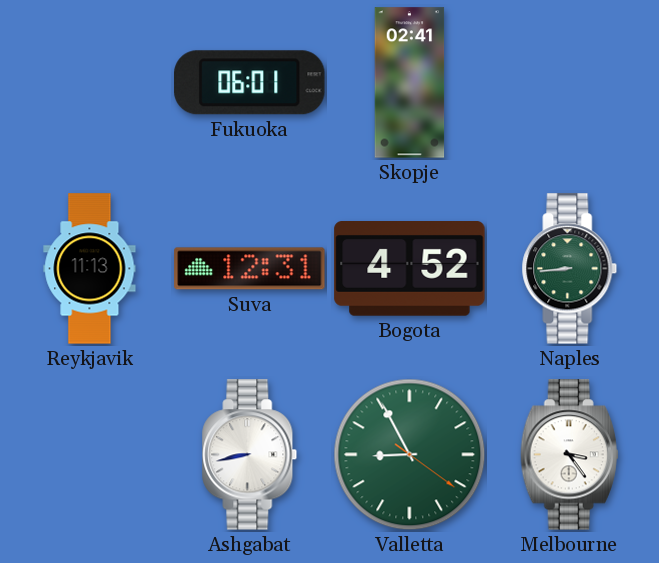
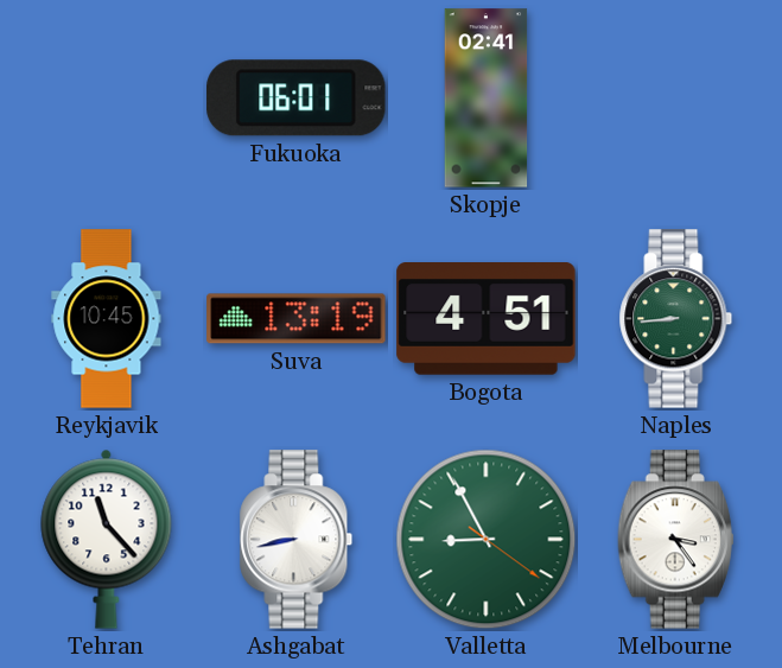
Reykjavik: 11:13 -> 10:45
Suva: 12:31 -> 13:19
Bogota: 4:52 -> 4:51
Tehran: none -> 11:23
